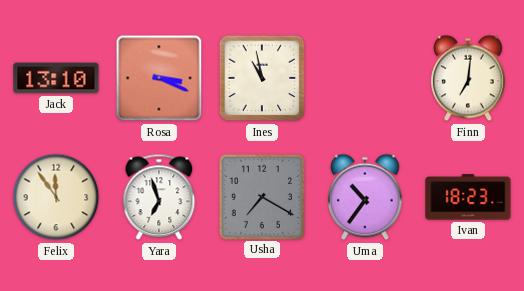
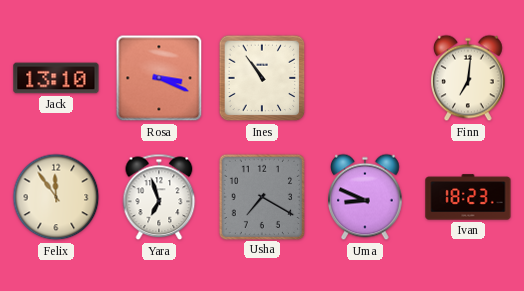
Ines: 10:58 -> 10:54
Uma: 10:36 -> 8:49
